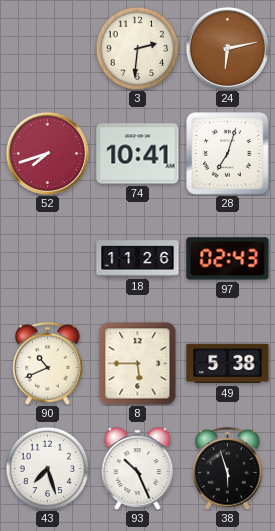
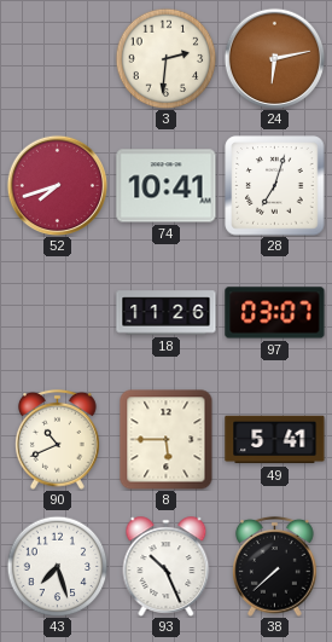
97: 02:43 -> 03:07
49: 5:38 -> 5:41
38: 5:57 -> 7:38
